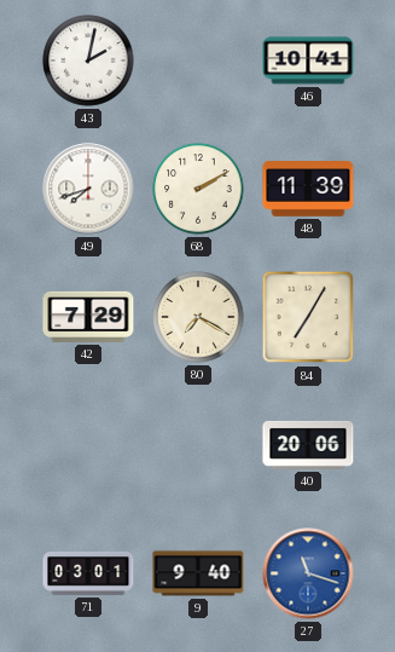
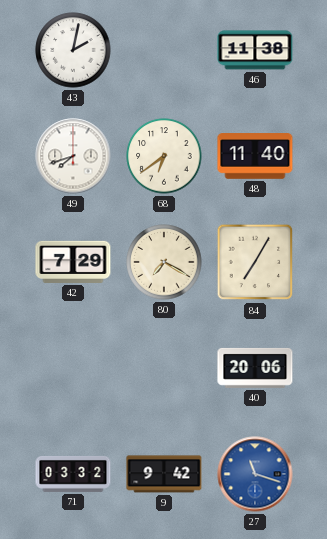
46: 10:41 -> 11:38
68: 2:10 -> 6:39
48: 11:39 -> 11:40
71: 03:01 -> 03:32
9: 9:40 -> 9:42
